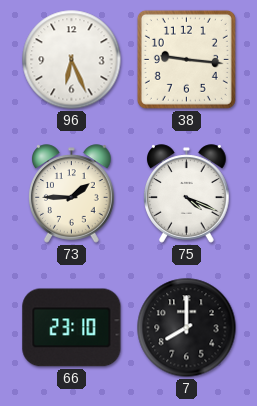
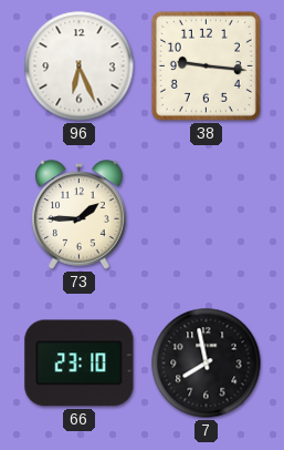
75: 4:19 -> none
7: 8:00 -> 7:58
